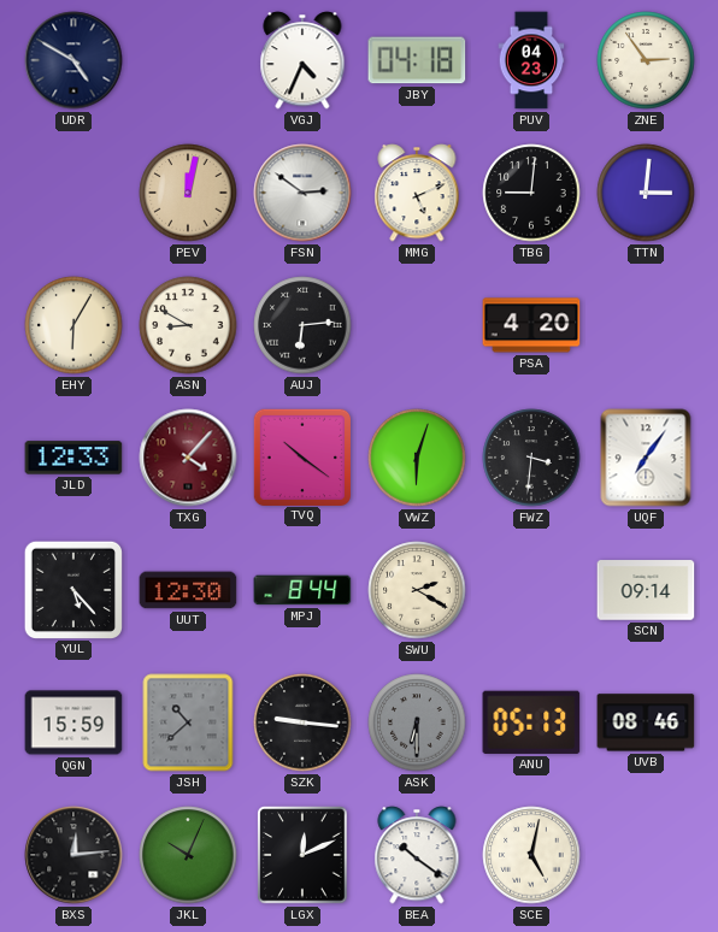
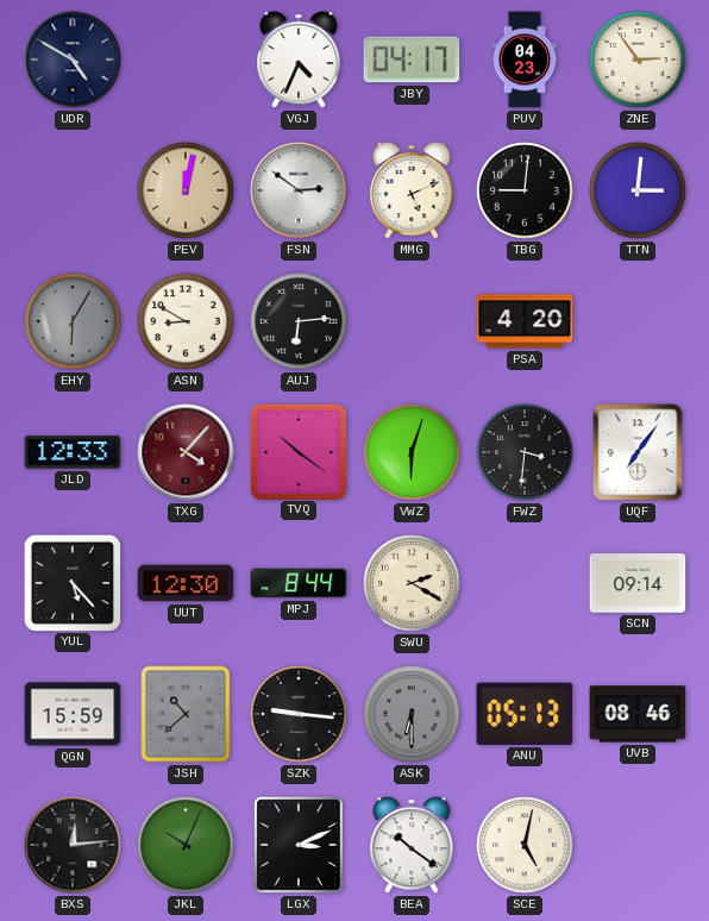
JBY: 04:18 -> 04:17
EHY dial: cream -> grey
LGX: 12:11 -> 3:11
